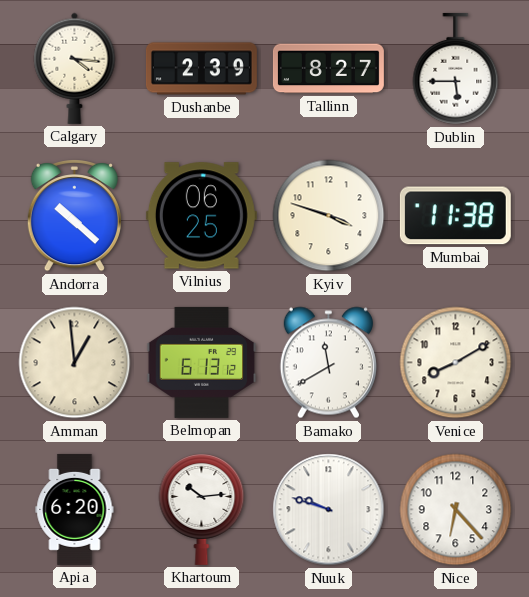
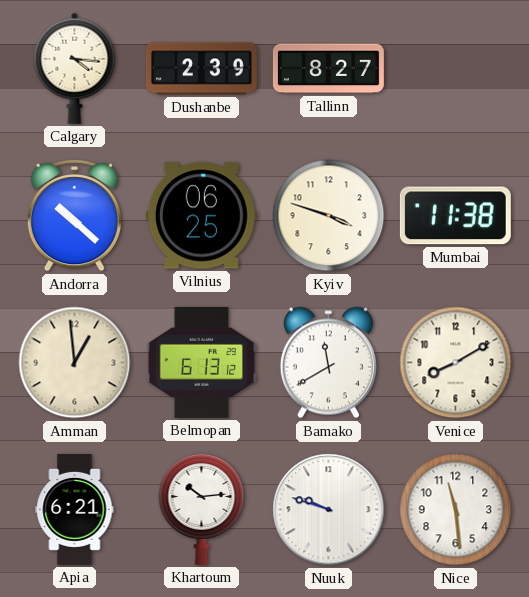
Dublin: 5:45 -> none
Apia: 6:20 -> 6:21
Nice: 6:23 -> 11:29
